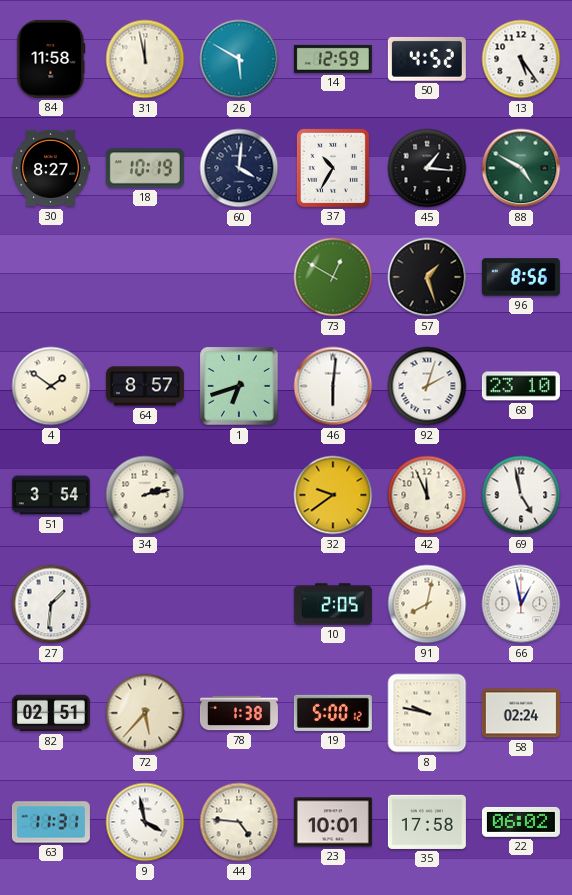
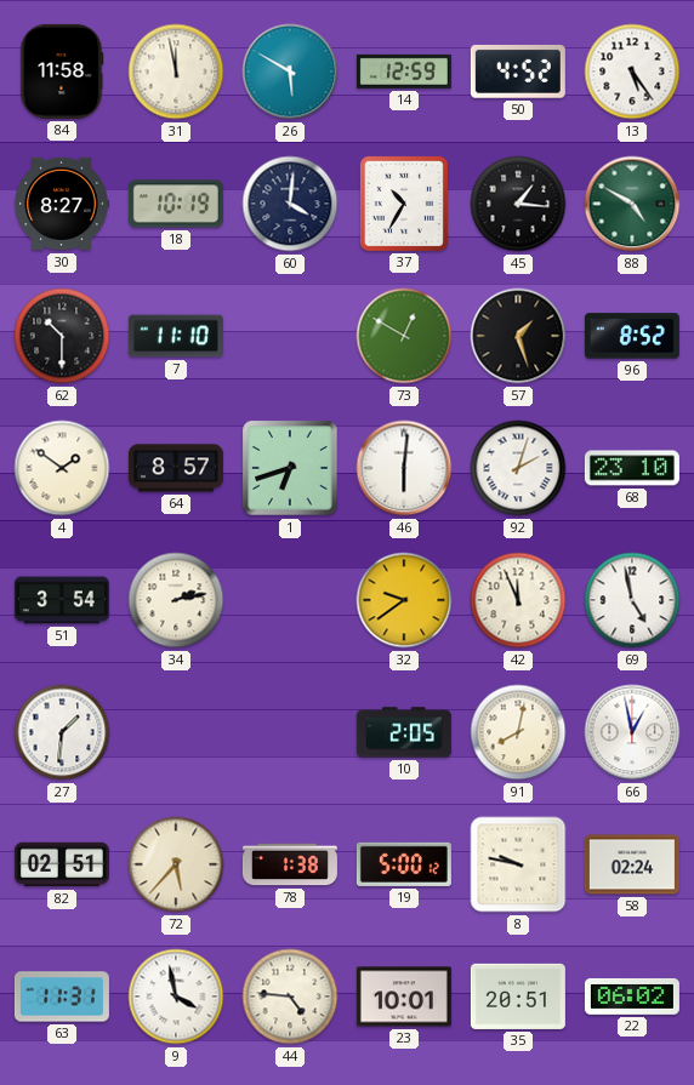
62: none -> 10:30
7: none -> 11:10
96: 8:56 -> 8:52
35: 17:58 -> 20:51
